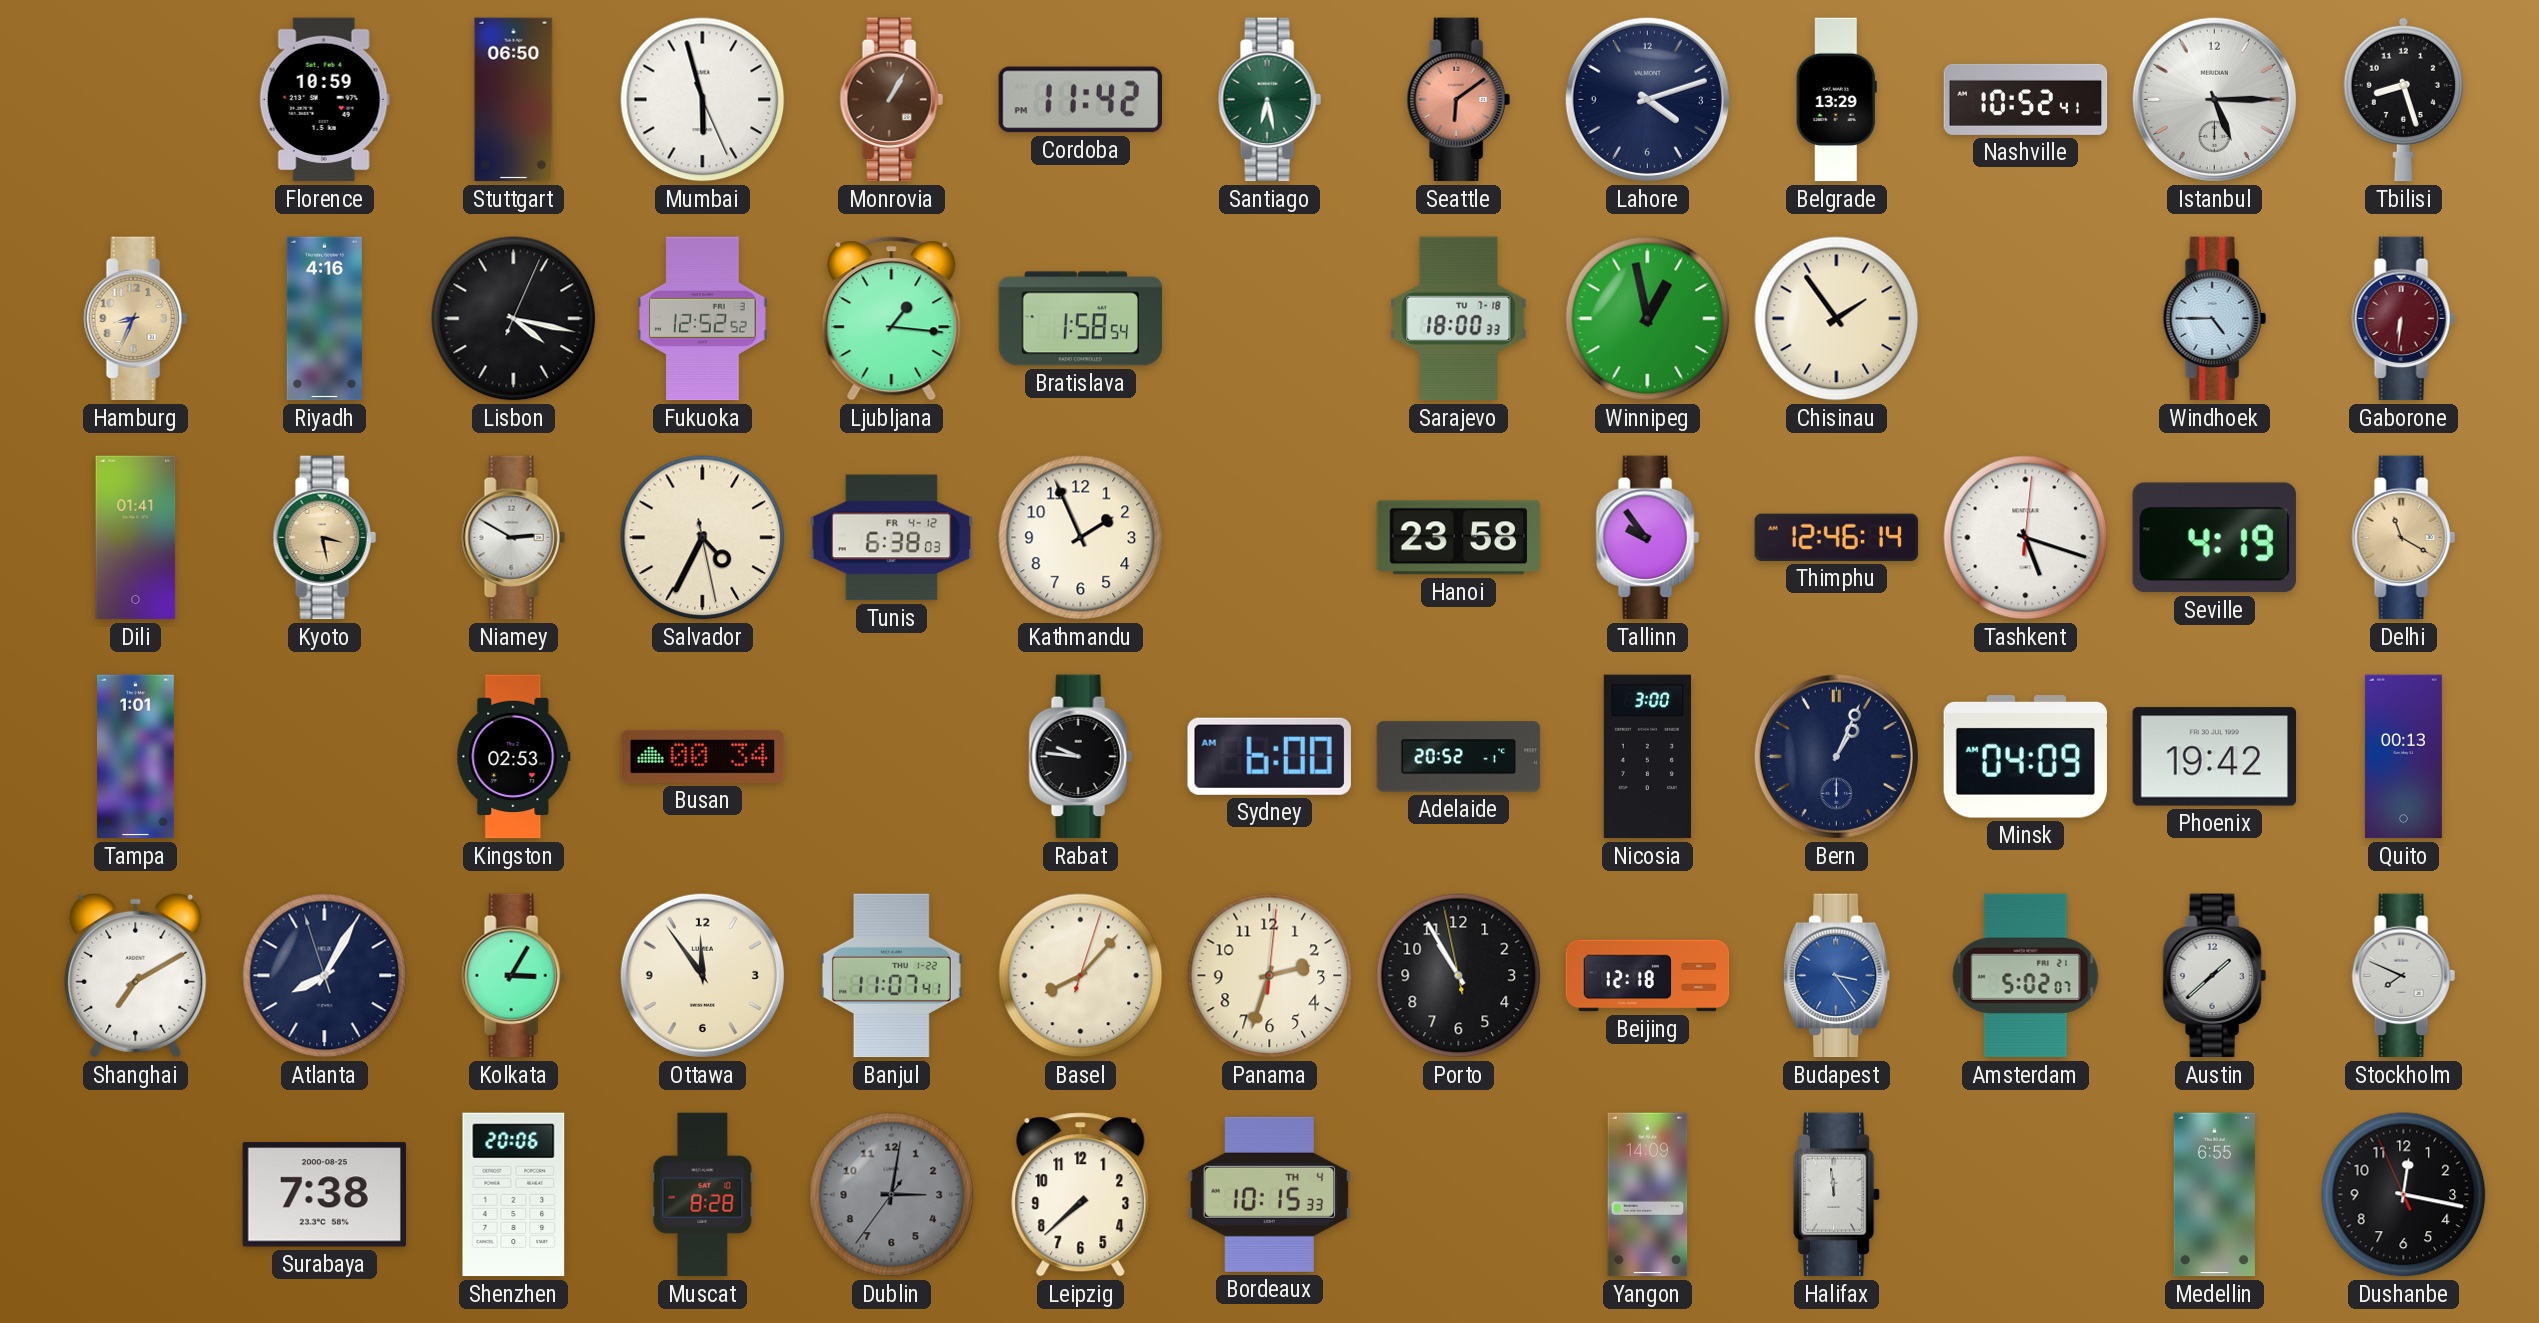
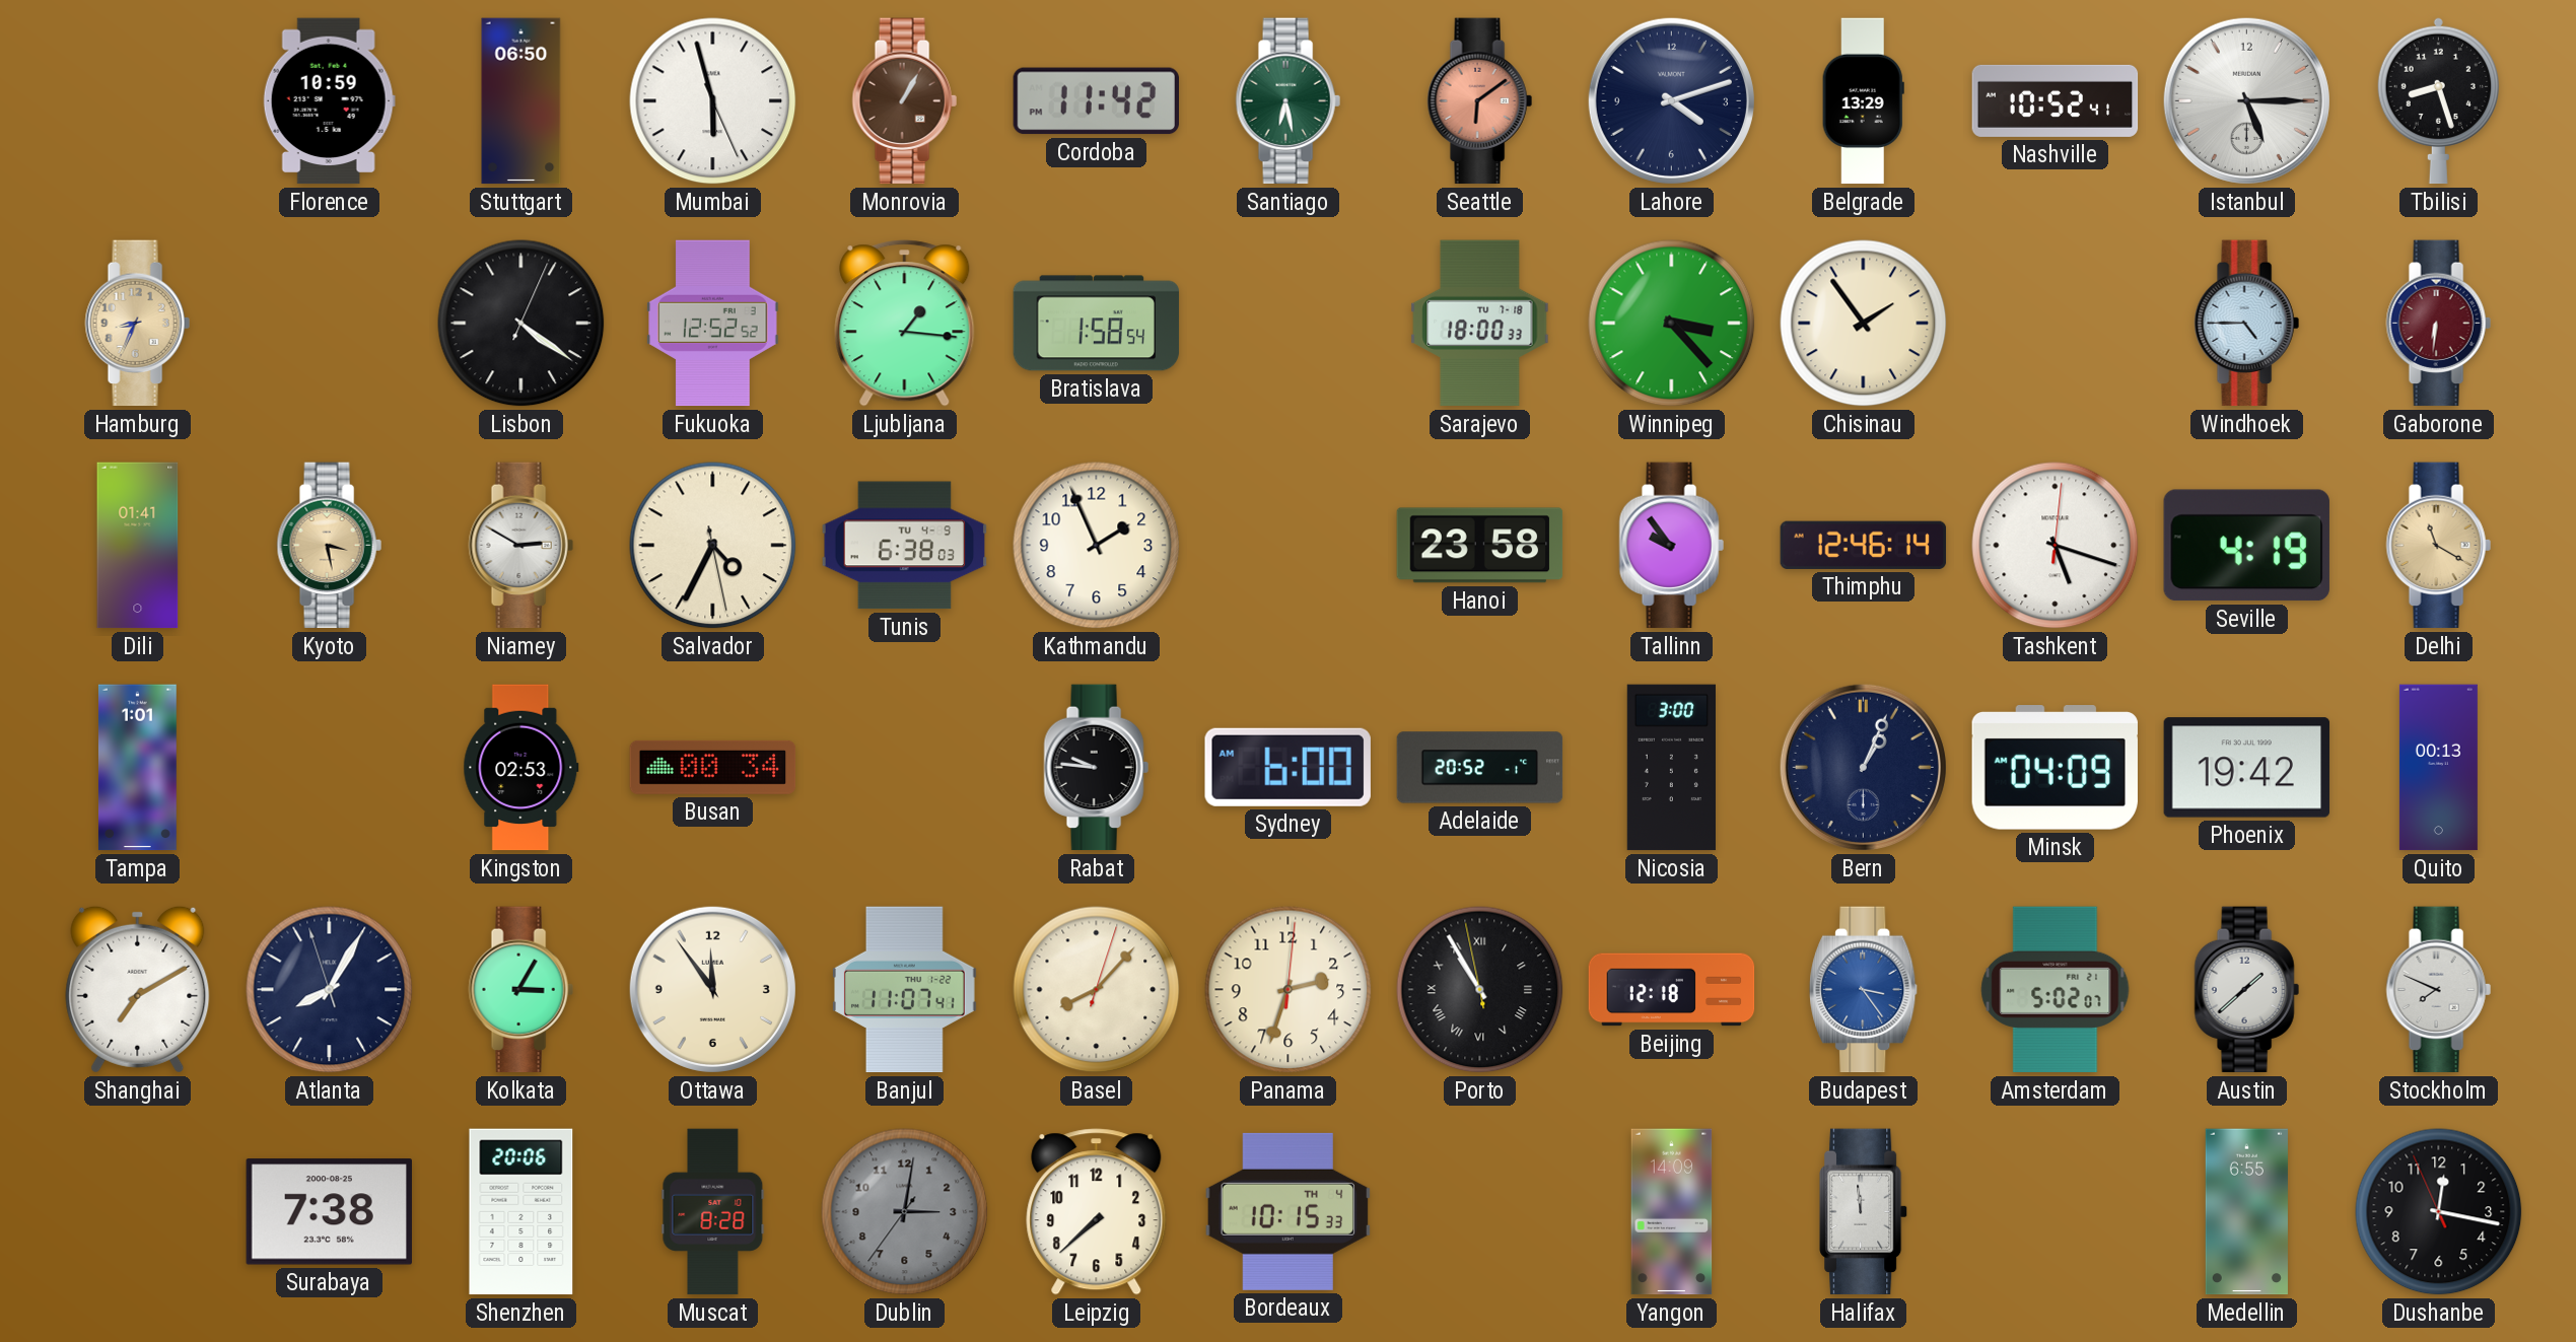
Riyadh: 4:16 -> none
Lisbon: 4:17 -> 4:21
Winnipeg: 12:58 -> 3:23
Tunis date: FR 4-12 -> TU 4-9
Porto numerals: Arabic -> Roman
